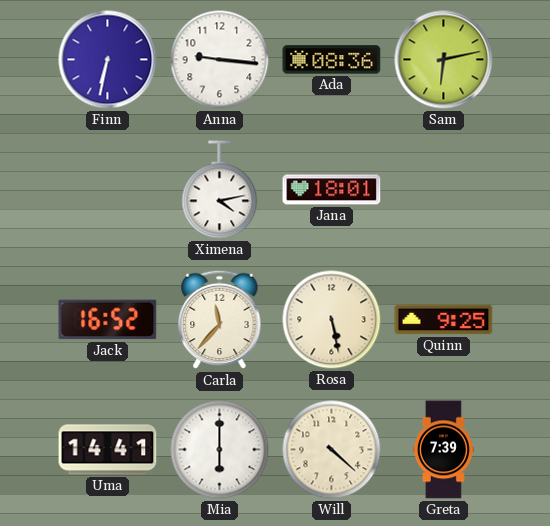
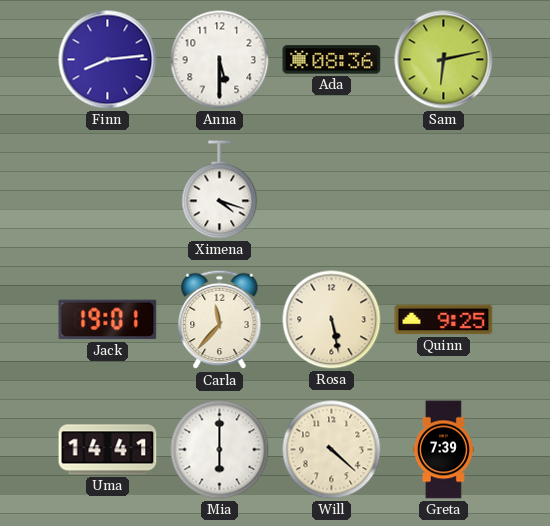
Finn: 6:32 -> 8:14
Anna: 9:16 -> 5:30
Ximena: 4:13 -> 4:18
Jana: 18:01 -> none
Jack: 16:52 -> 19:01
